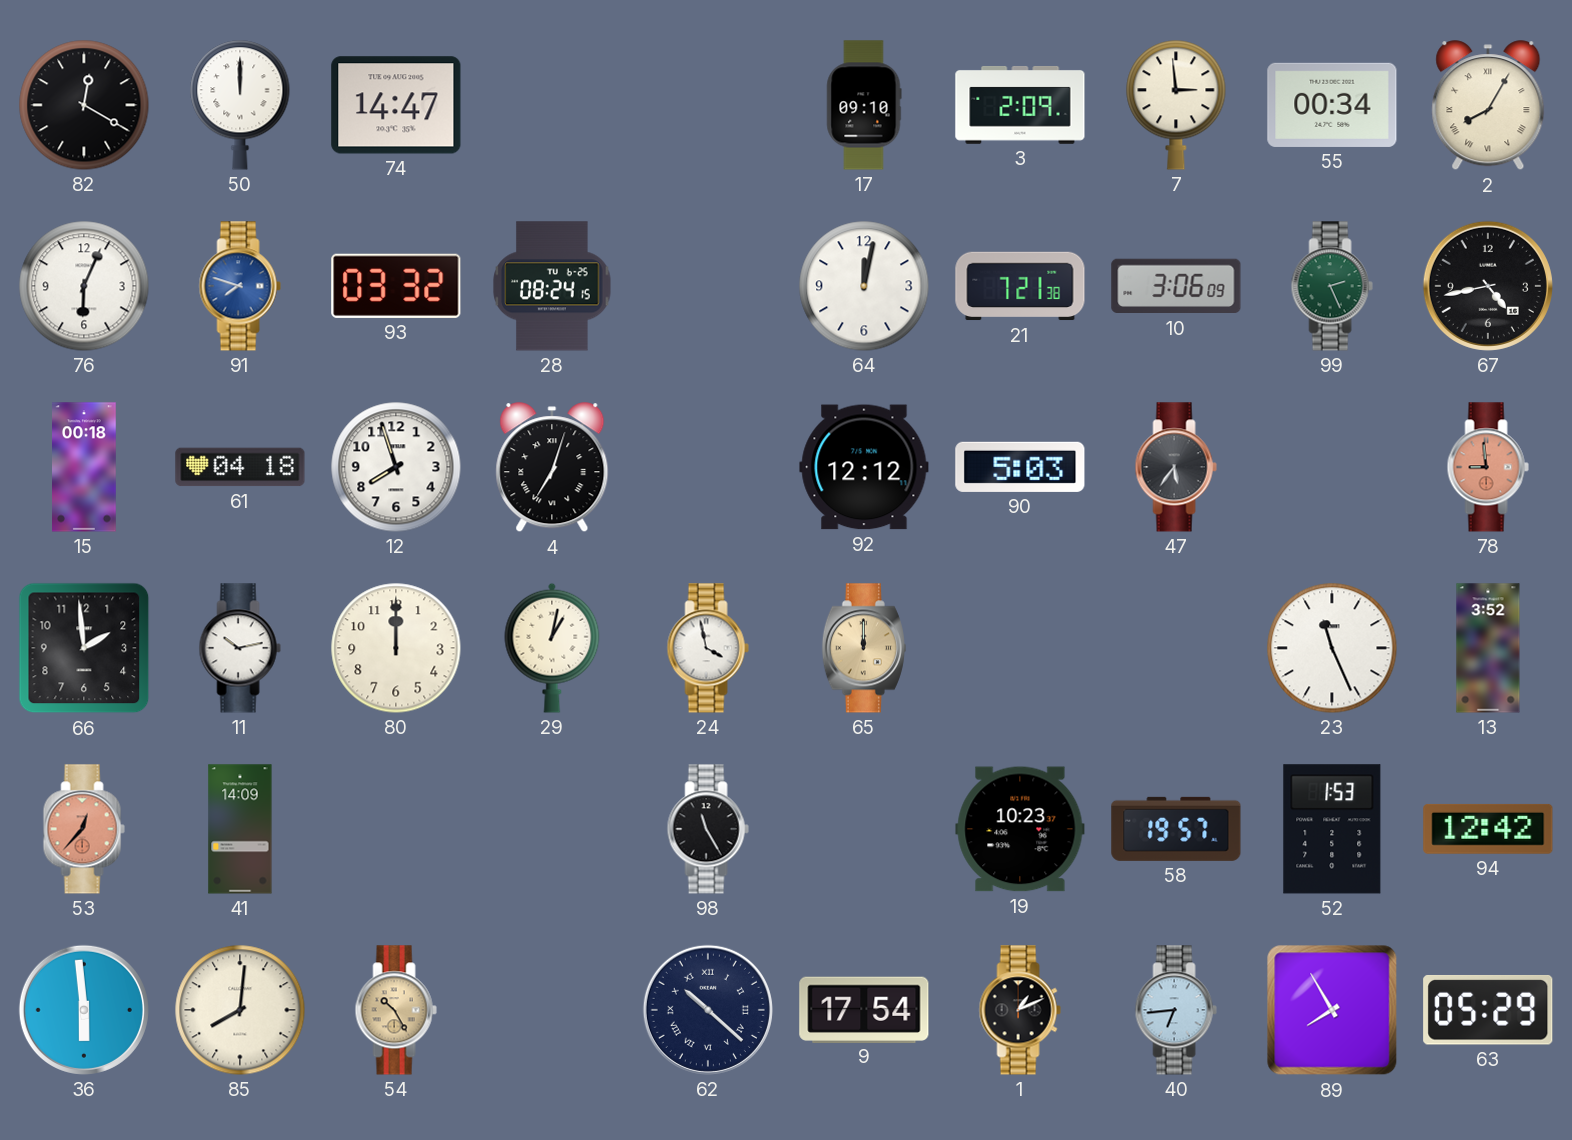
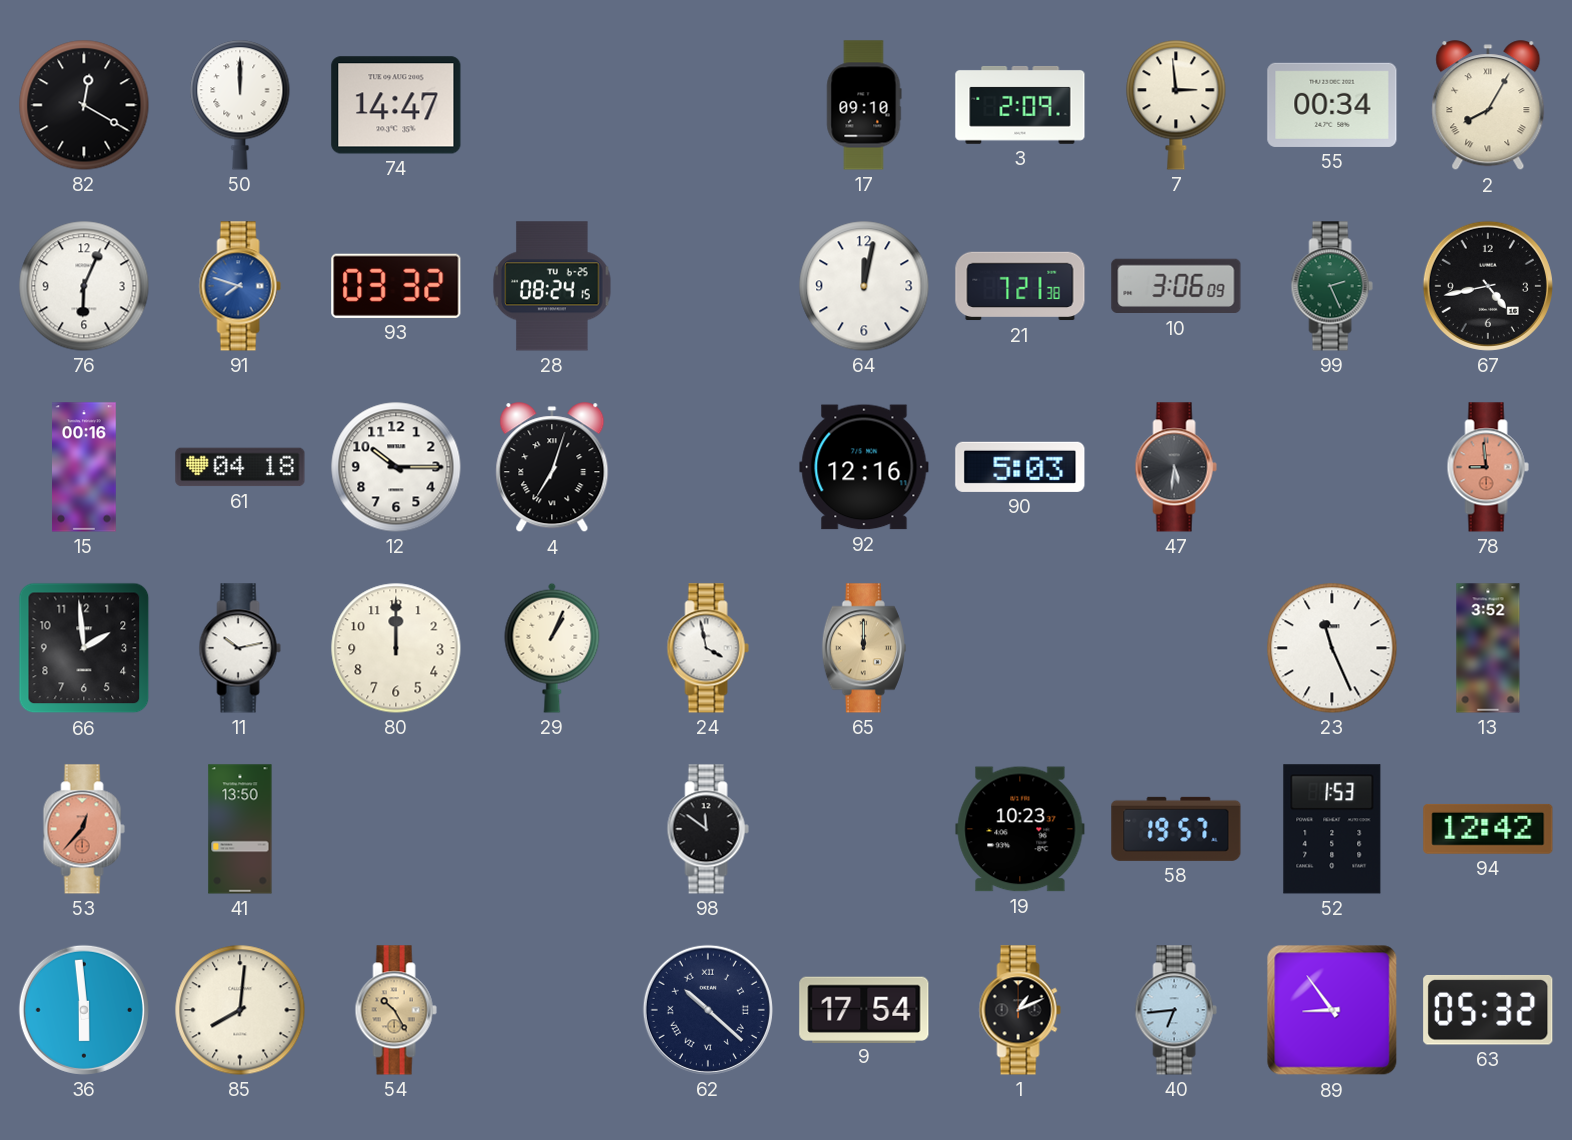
15: 00:18 -> 00:16
12: 7:57 -> 10:15
92: 12:12 -> 12:16
47: 5:36 -> 5:31
29: 1:02 -> 1:04
41: 14:09 -> 13:50
98: 11:25 -> 11:51
89: 7:55 -> 8:54
63: 05:29 -> 05:32
